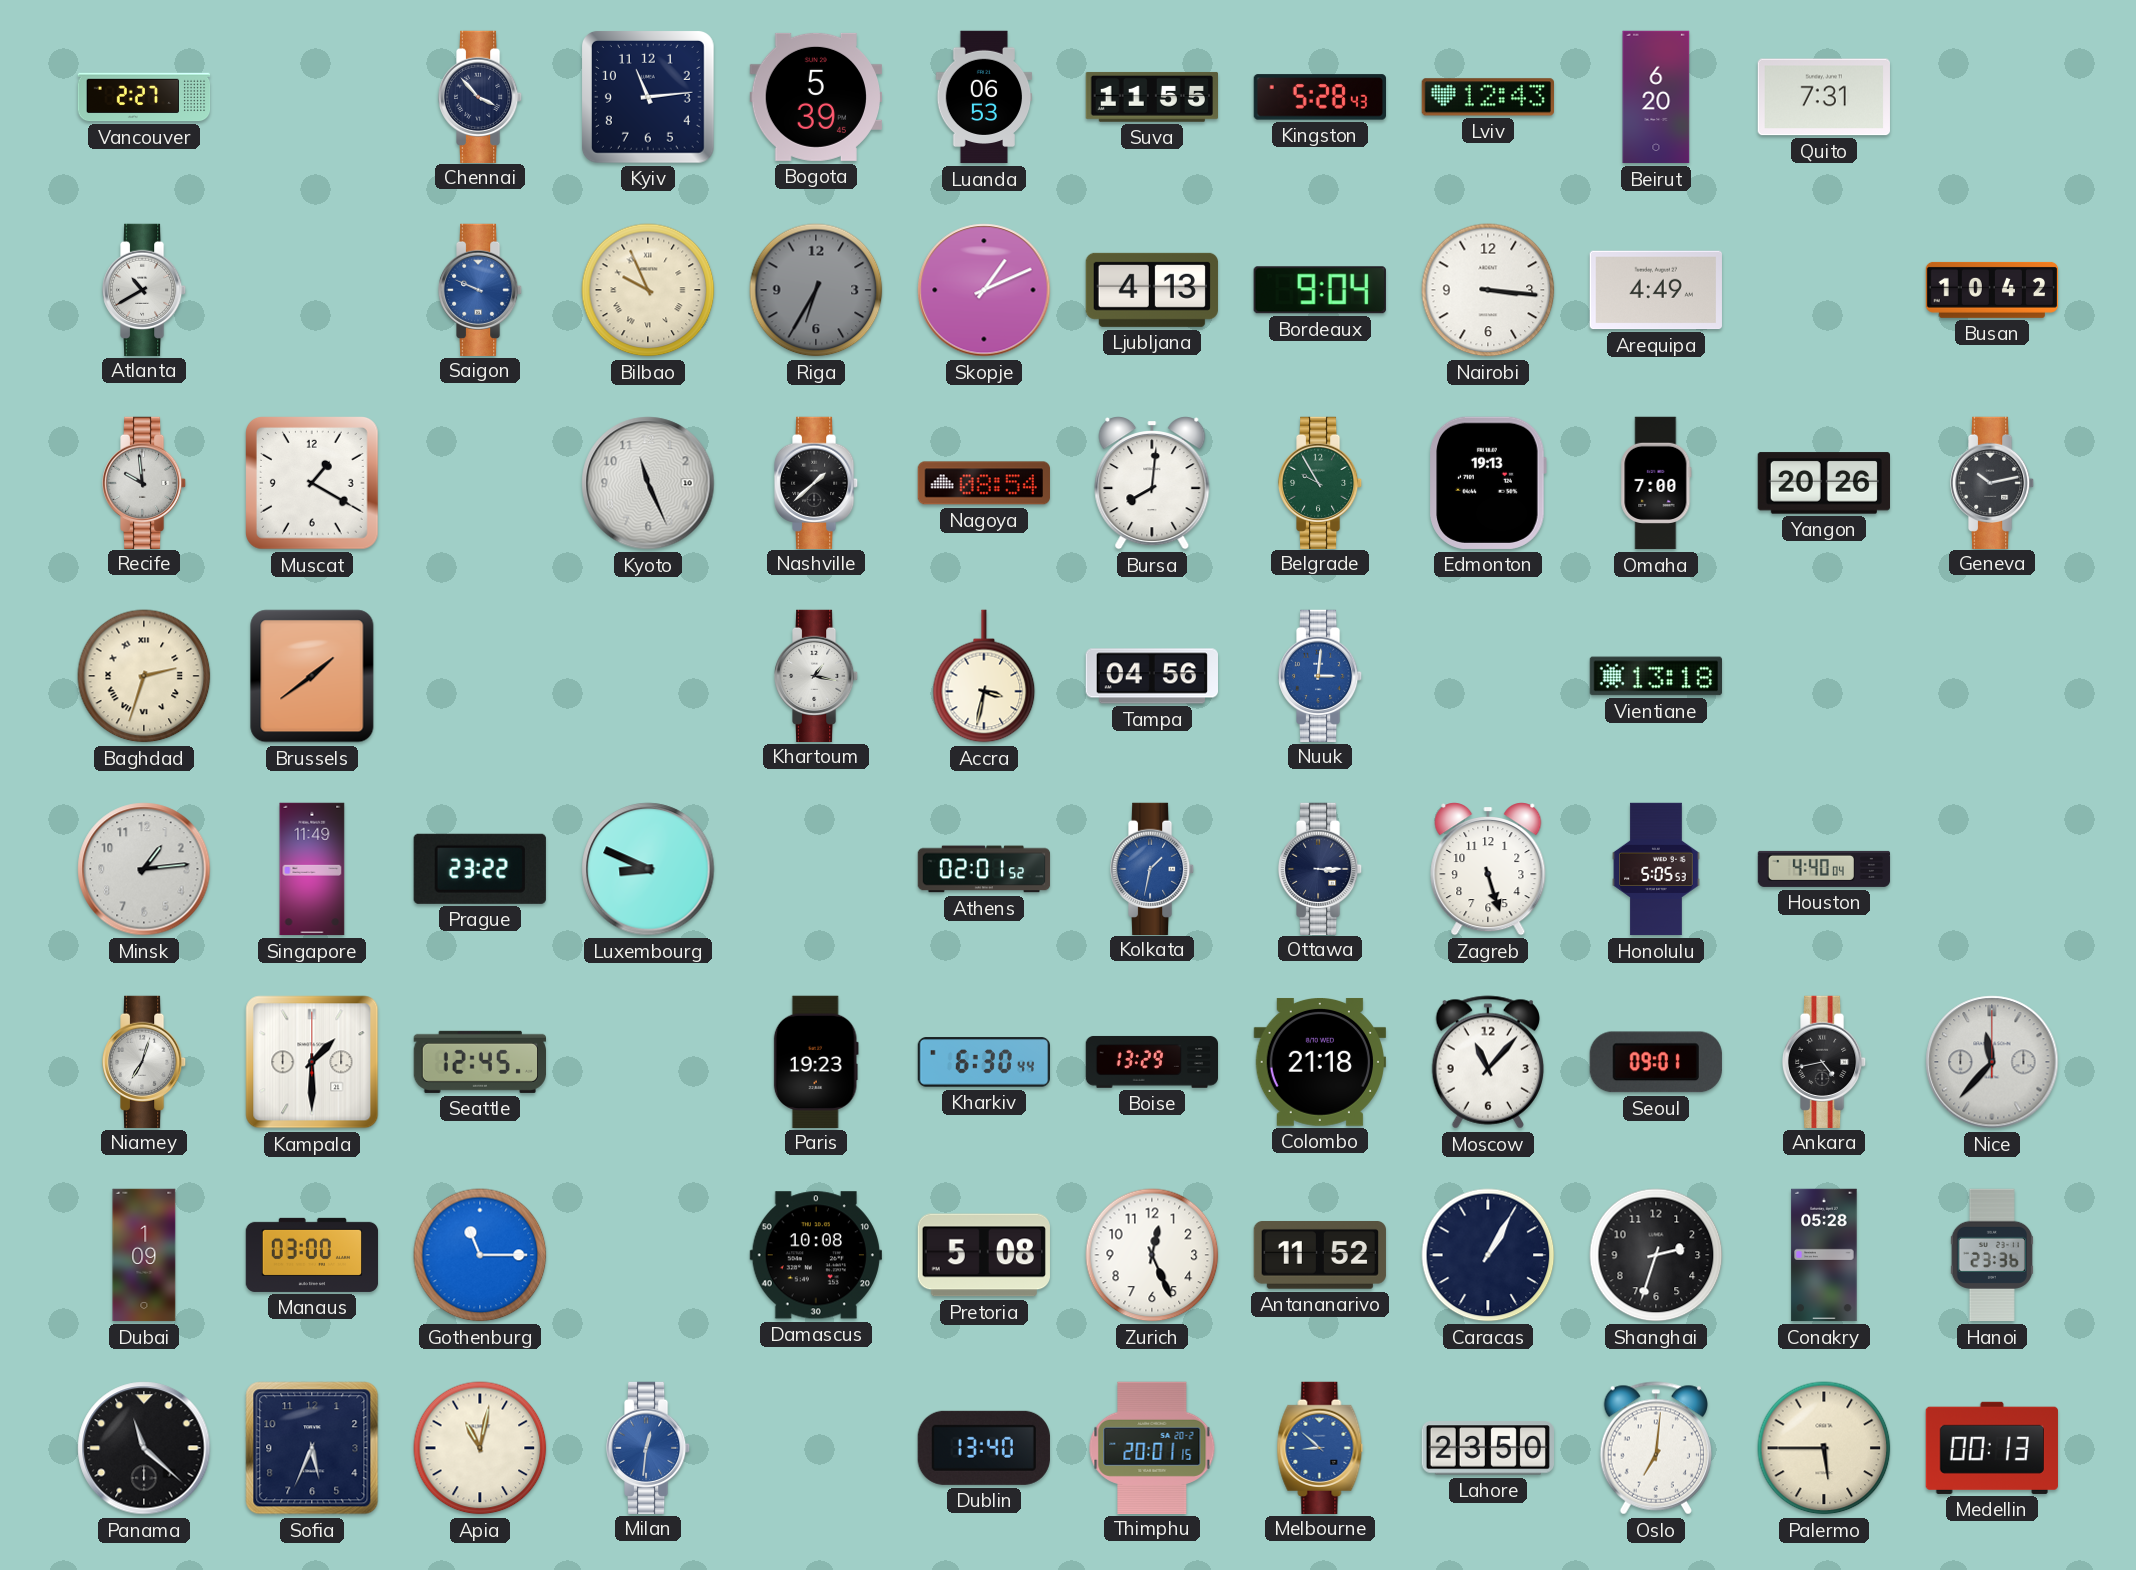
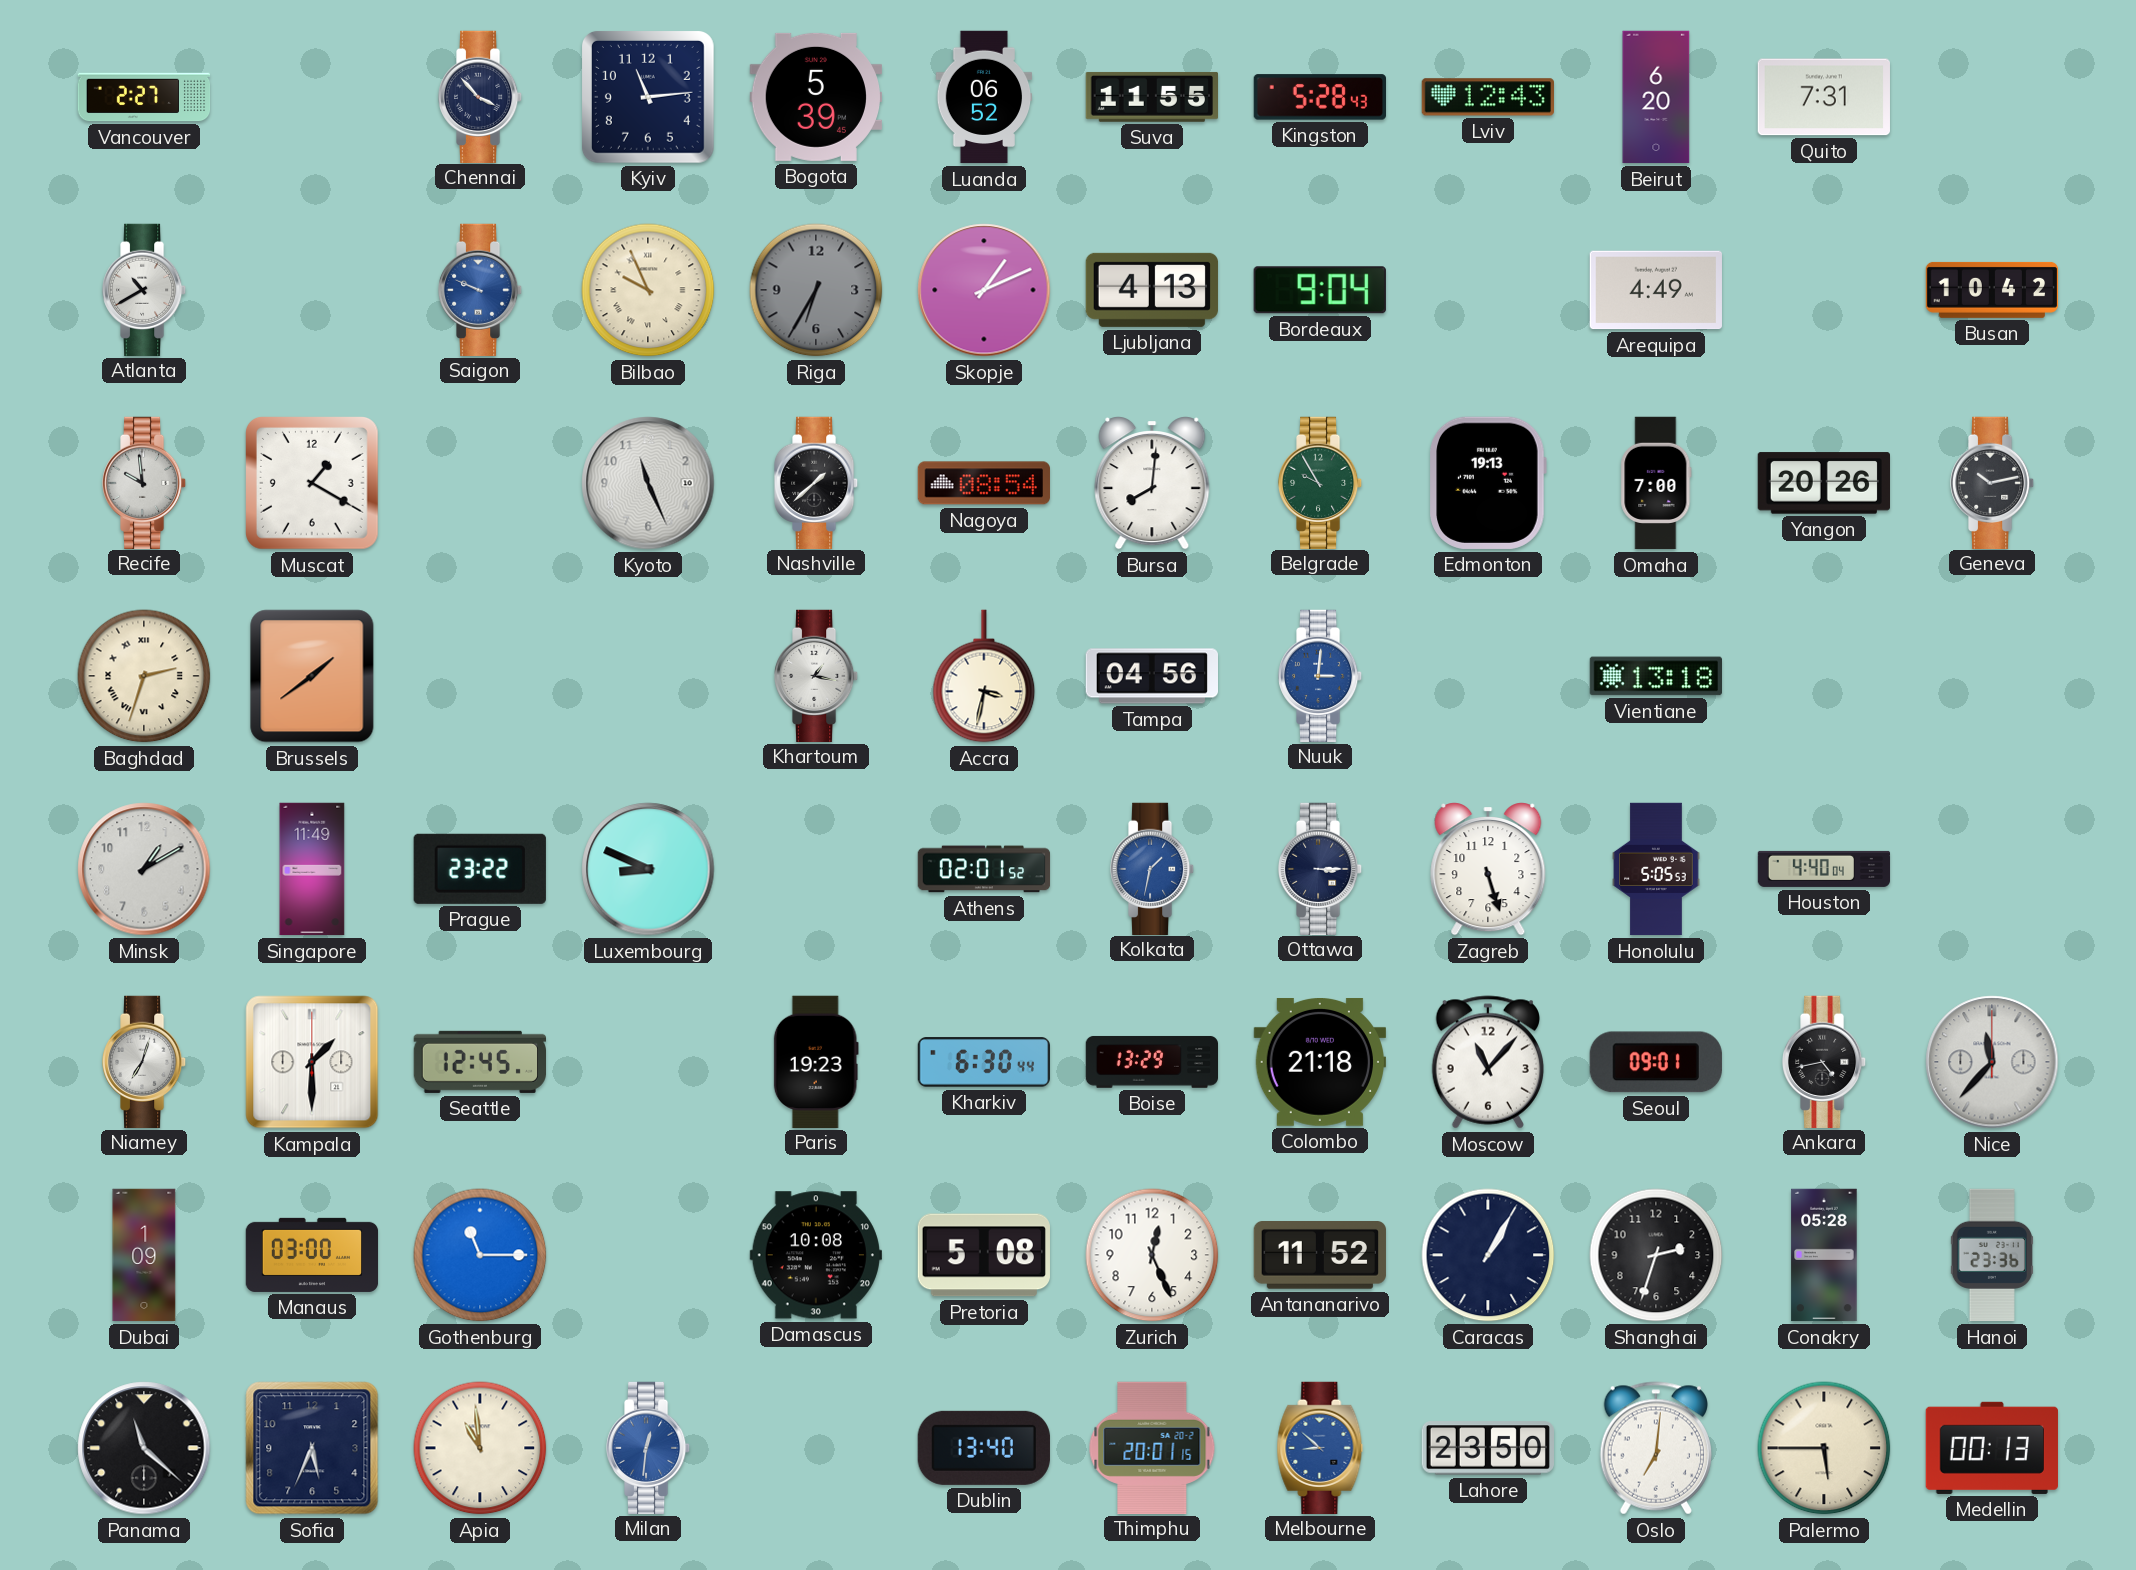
Luanda: 06:53 -> 06:52
Nairobi: 3:16 -> none
Minsk: 1:14 -> 1:10
Apia: 11:02 -> 10:59
